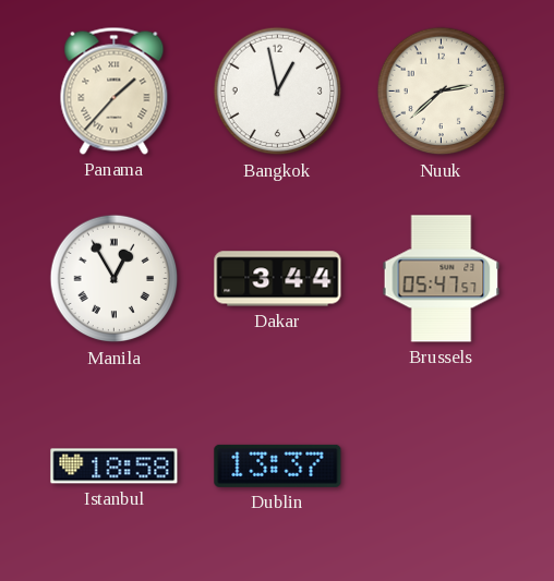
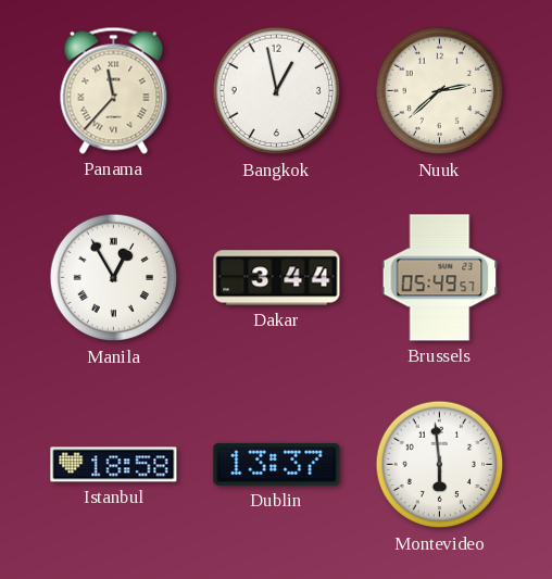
Panama: 1:37 -> 11:37
Brussels: 05:47 -> 05:49
Montevideo: none -> 5:59
